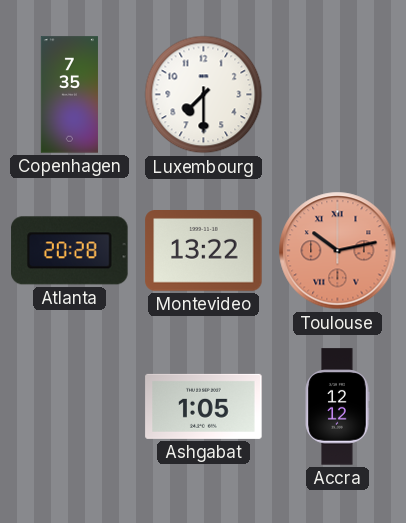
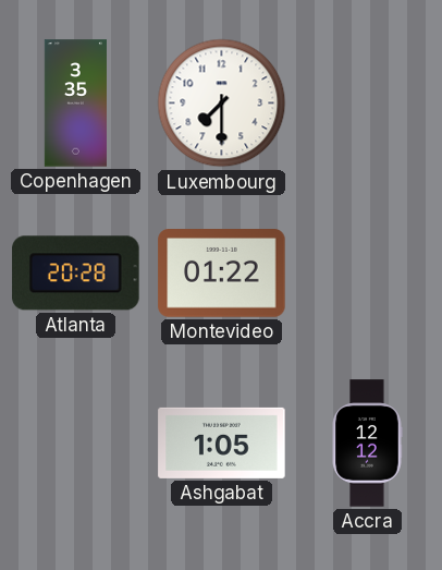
Copenhagen: 7:35 -> 3:35
Montevideo: 13:22 -> 01:22
Toulouse: 10:13 -> none
